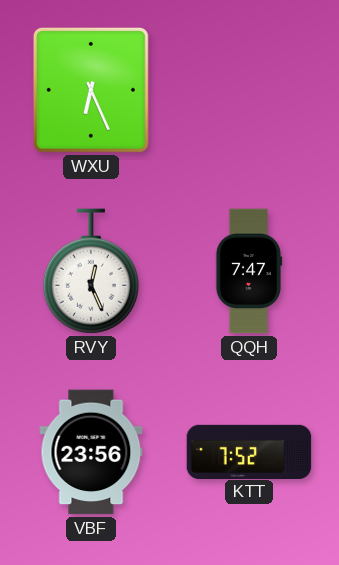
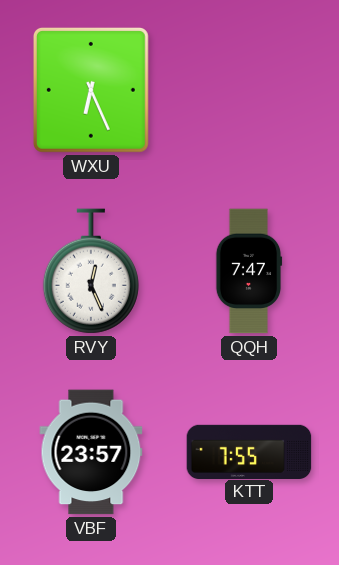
VBF: 23:56 -> 23:57
KTT: 7:52 -> 7:55
